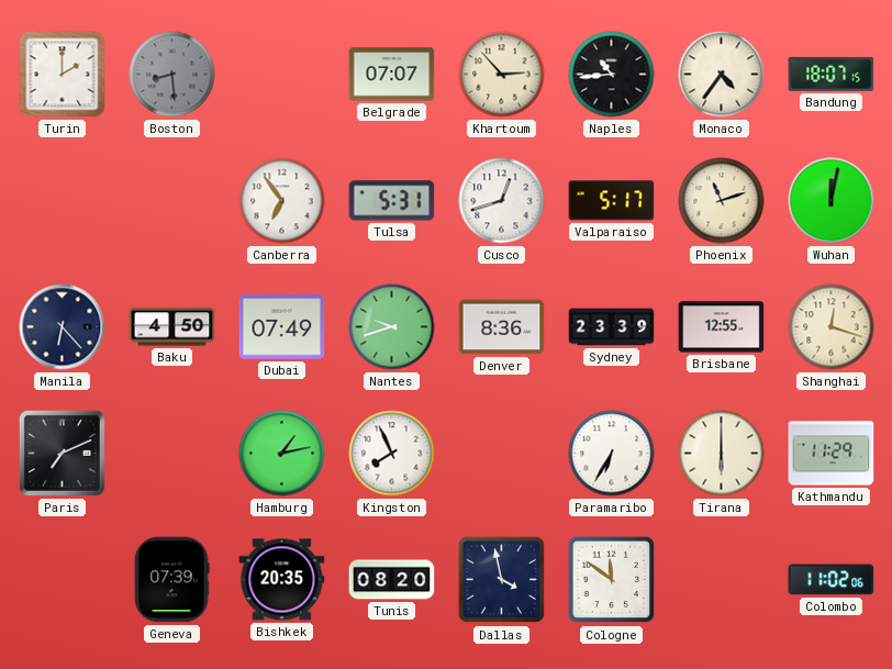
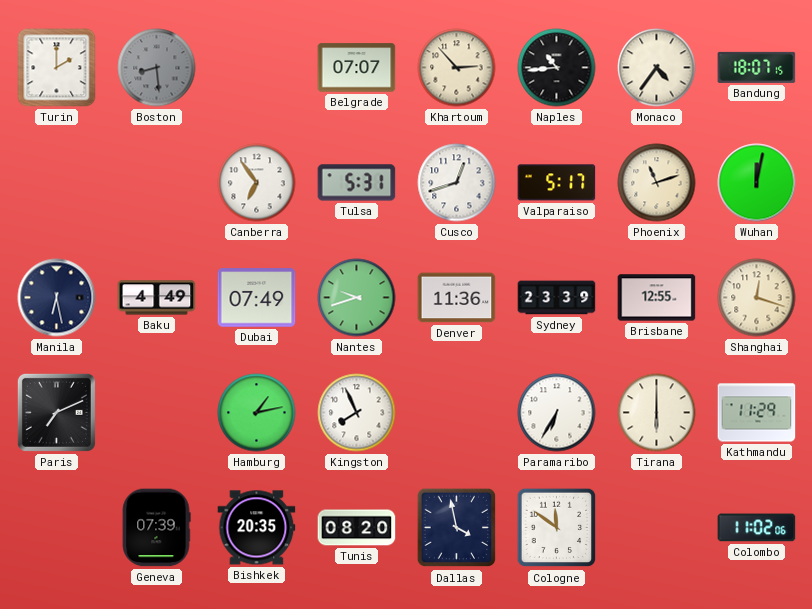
Manila: 6:23 -> 6:28
Baku: 4:50 -> 4:49
Denver: 8:36 -> 11:36
